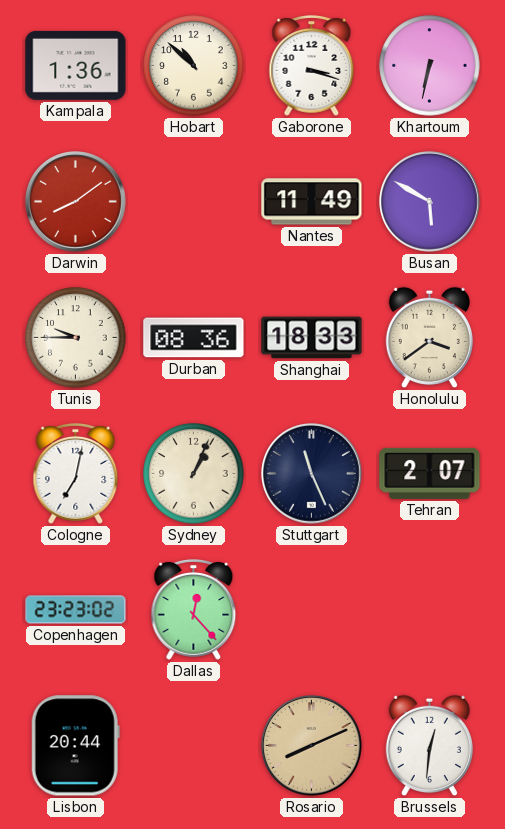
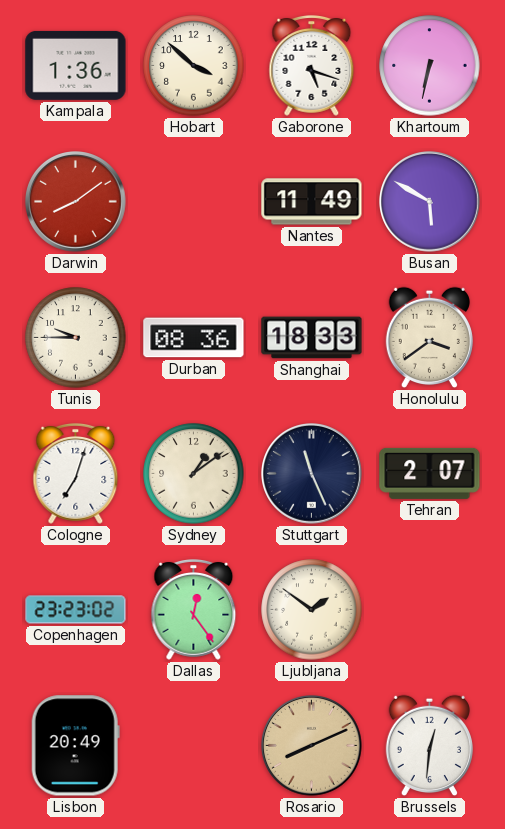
Hobart: 10:52 -> 3:52
Gaborone: 3:18 -> 5:18
Cologne: 7:02 -> 7:03
Sydney: 1:04 -> 1:09
Dallas: 12:23 -> 12:24
Ljubljana: none -> 1:51
Lisbon: 20:44 -> 20:49
